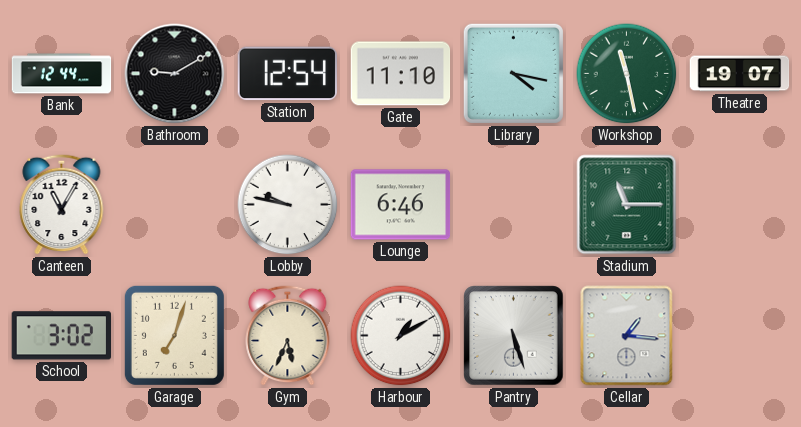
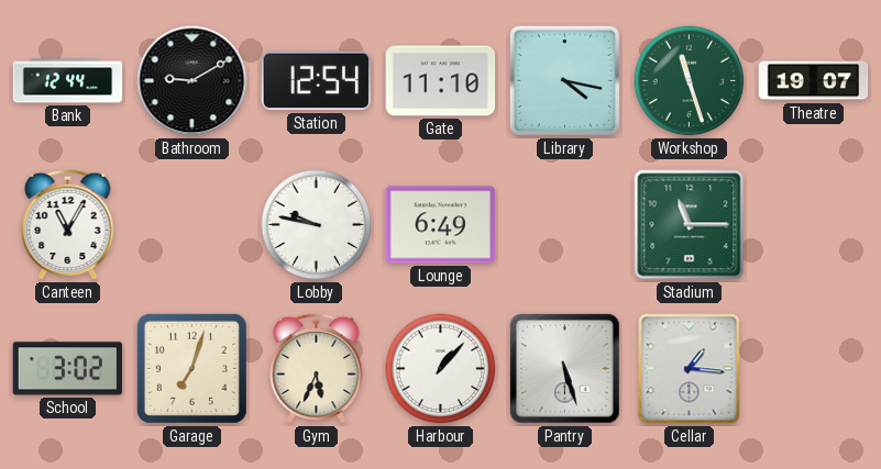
Workshop: 11:28 -> 11:27
Lounge: 6:46 -> 6:49
Harbour: 1:10 -> 1:07
